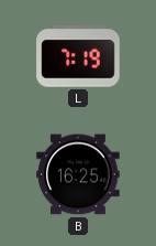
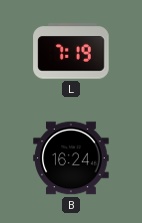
B: 16:25 -> 16:24
